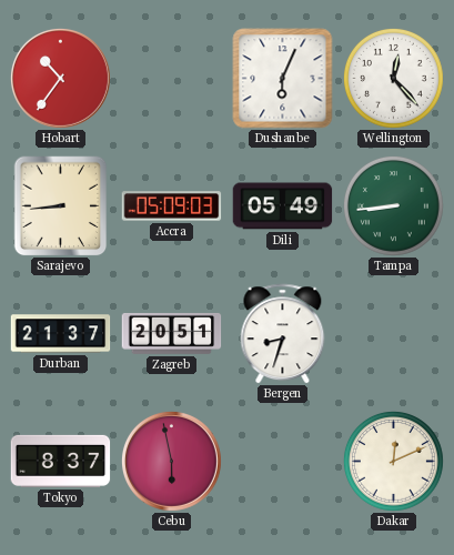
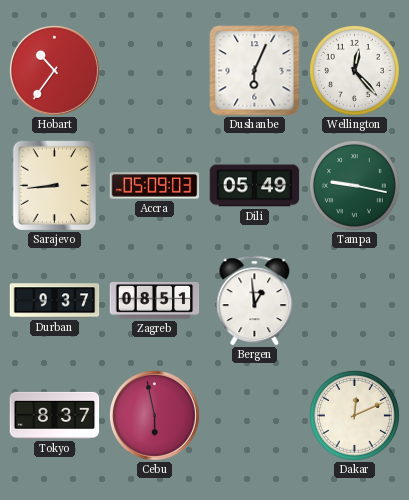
Tampa: 8:44 -> 9:17
Durban: 21:37 -> 9:37
Zagreb: 20:51 -> 08:51
Bergen: 8:33 -> 12:59
